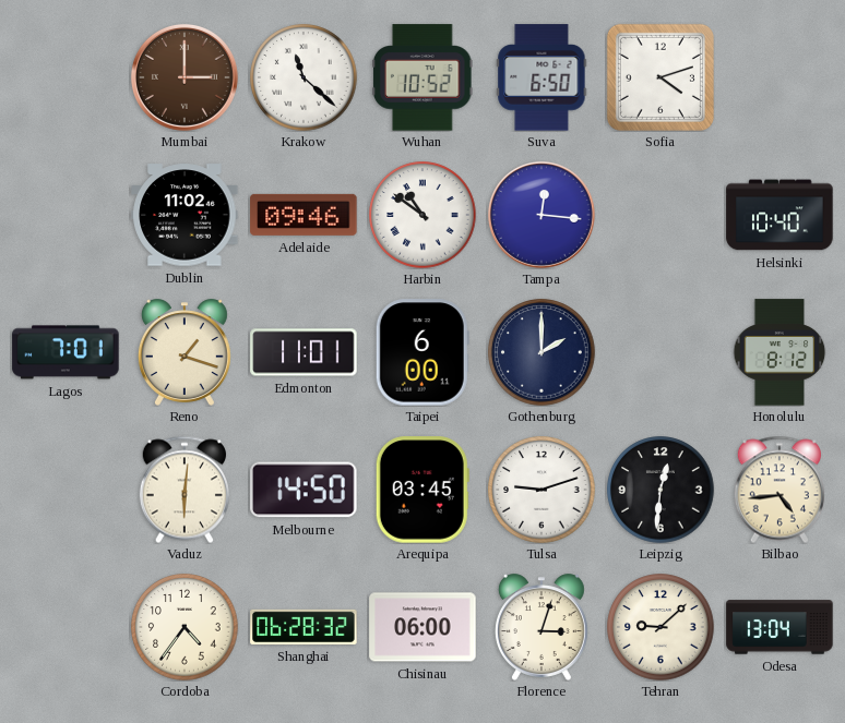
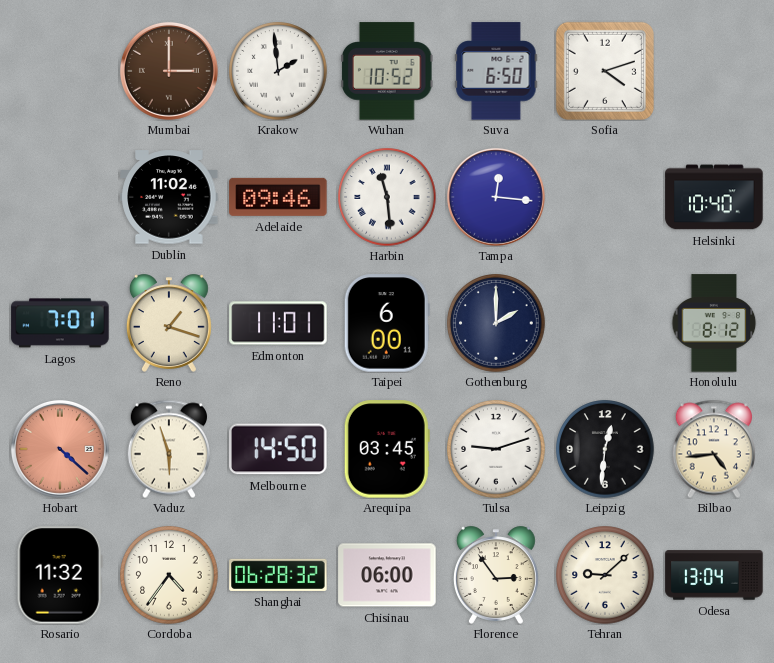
Krakow: 11:22 -> 1:59
Harbin: 10:51 -> 11:29
Hobart: none -> 4:22
Vaduz: 6:01 -> 5:57
Rosario: none -> 11:32
Florence: 3:03 -> 2:54
